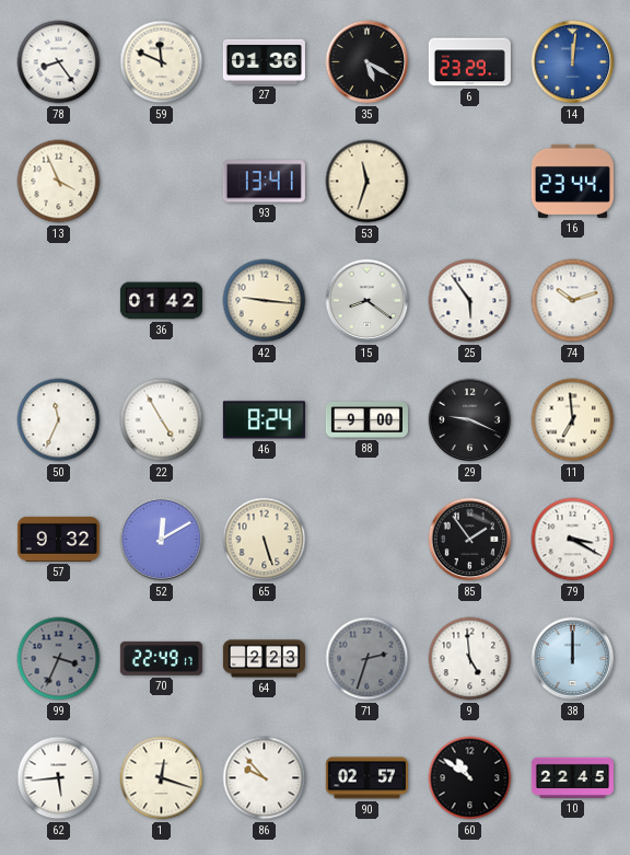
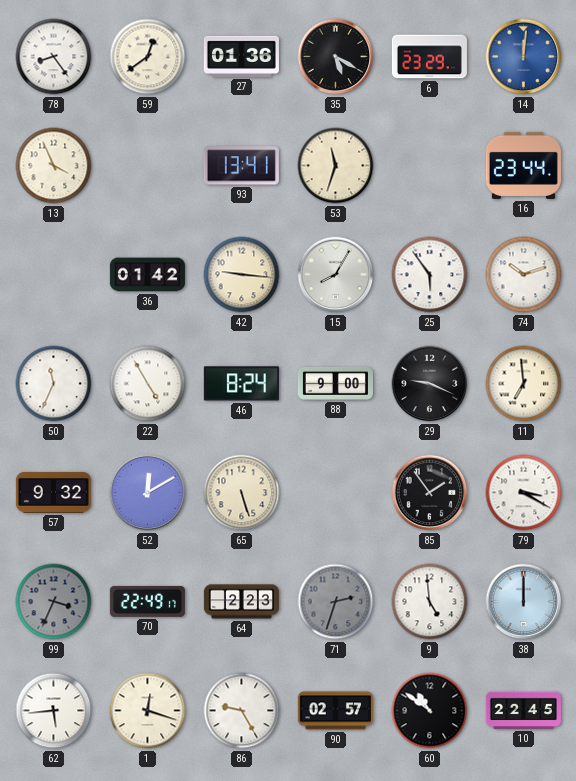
59: 11:49 -> 12:39
15: 8:21 -> 8:05
86: 9:53 -> 9:25
